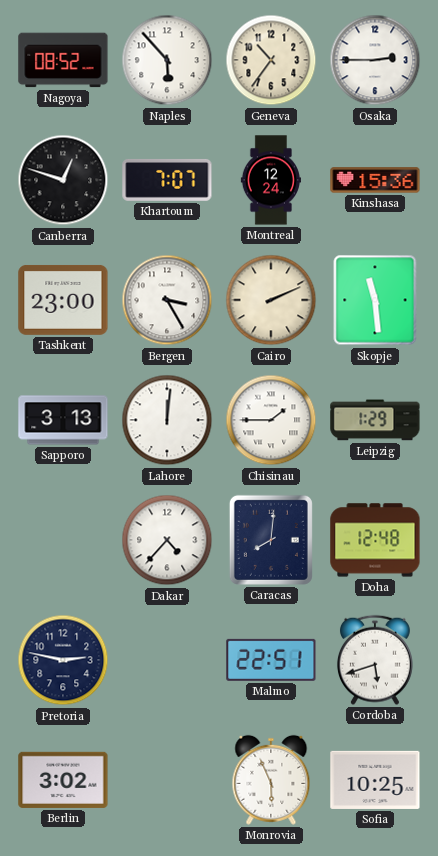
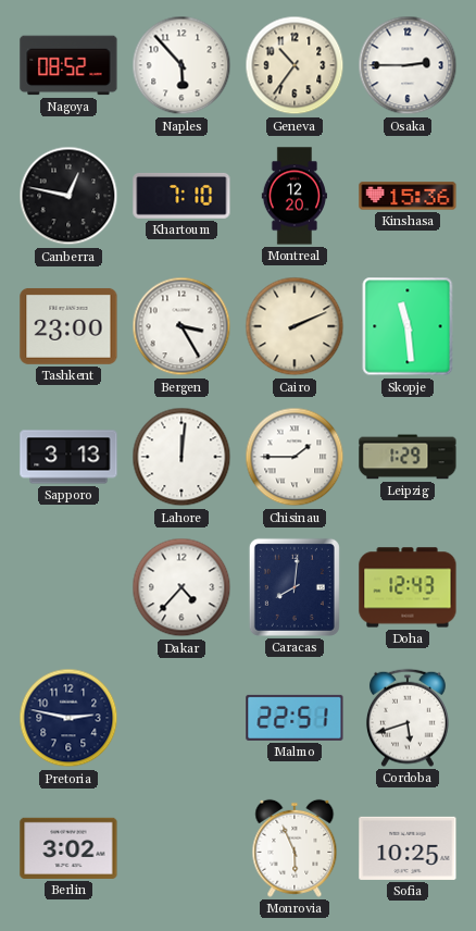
Canberra: 12:48 -> 12:47
Khartoum: 7:07 -> 7:10
Montreal: 12:24 -> 12:20
Doha: 12:48 -> 12:43
